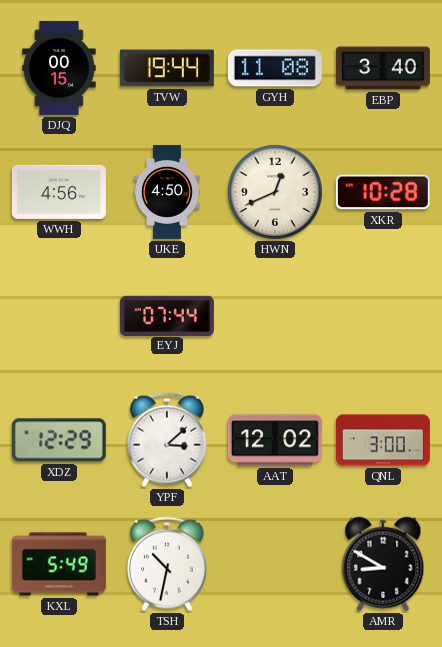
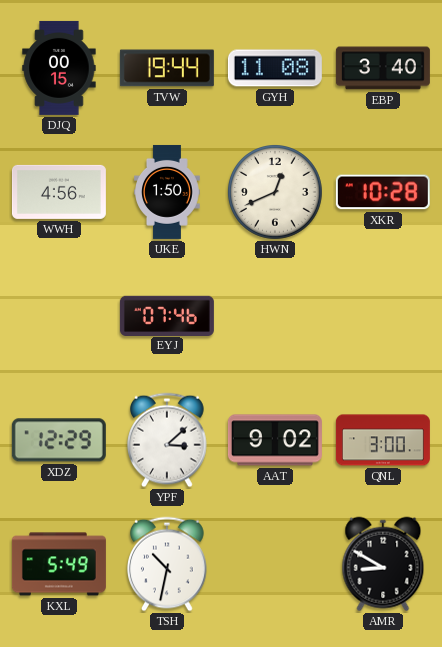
UKE: 4:50 -> 1:50
EYJ: 07:44 -> 07:46
AAT: 12:02 -> 9:02
